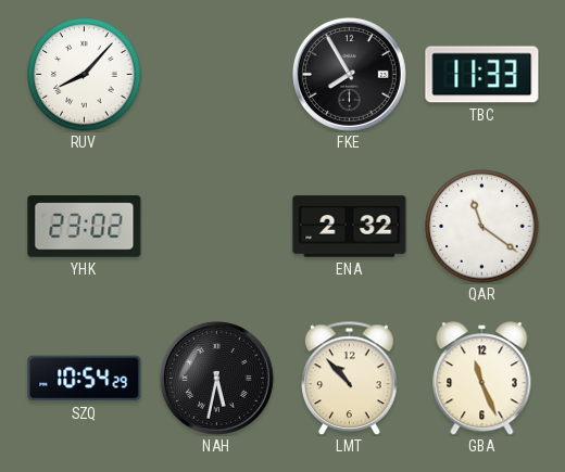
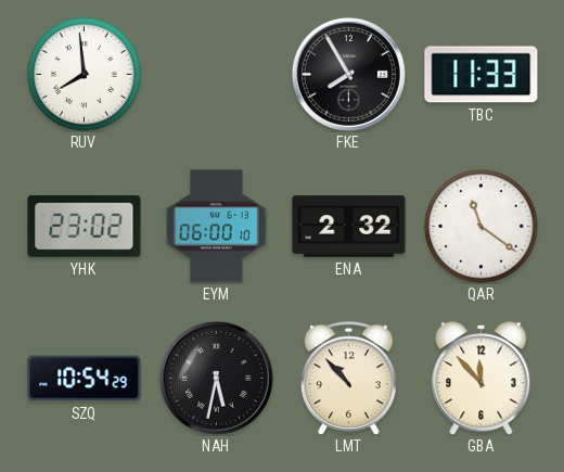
RUV: 8:07 -> 7:59
EYM: none -> 06:00
GBA: 11:26 -> 11:53
